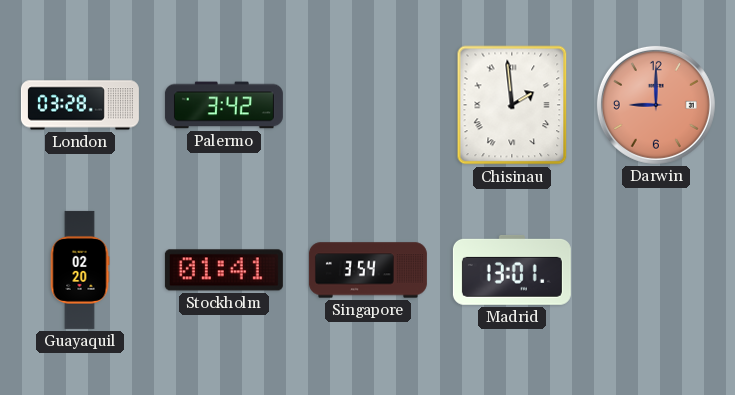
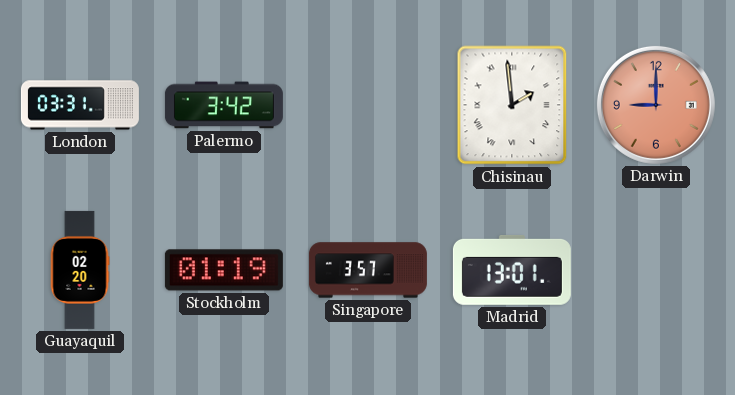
London: 03:28 -> 03:31
Stockholm: 01:41 -> 01:19
Singapore: 3:54 -> 3:57
